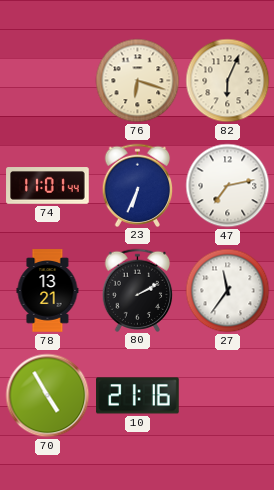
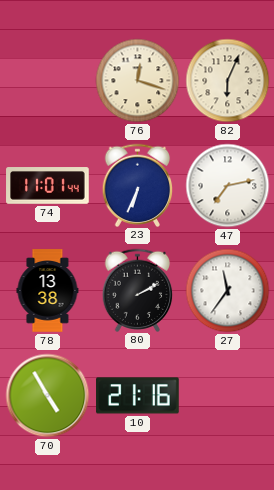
76: 6:18 -> 12:18
78: 13:21 -> 13:38
